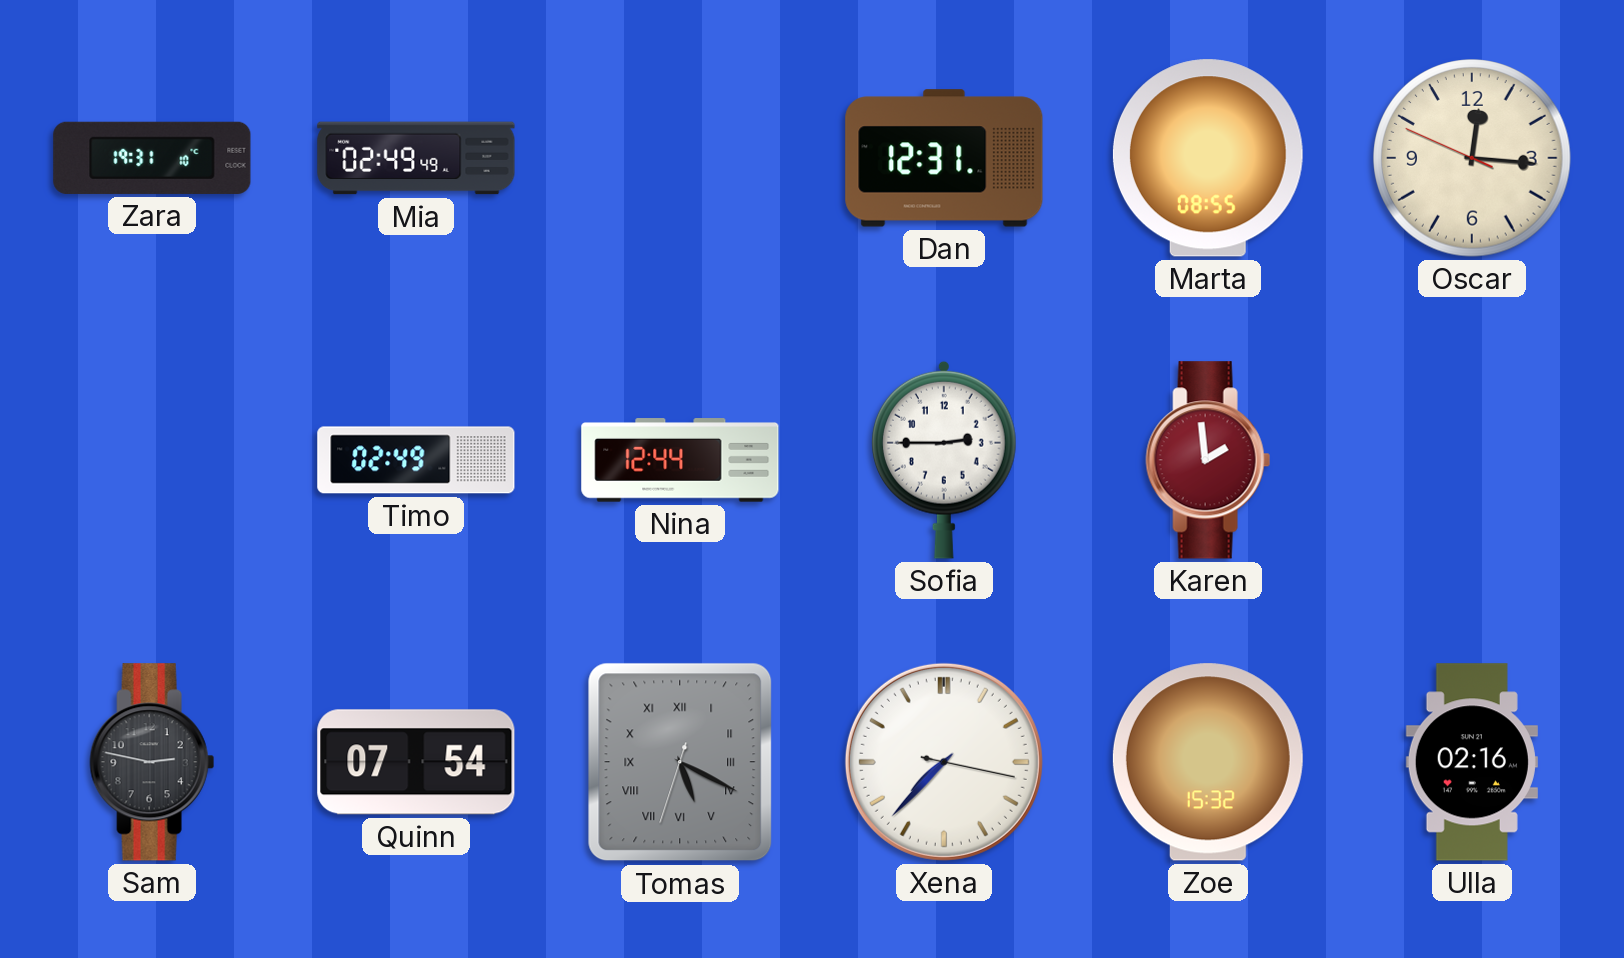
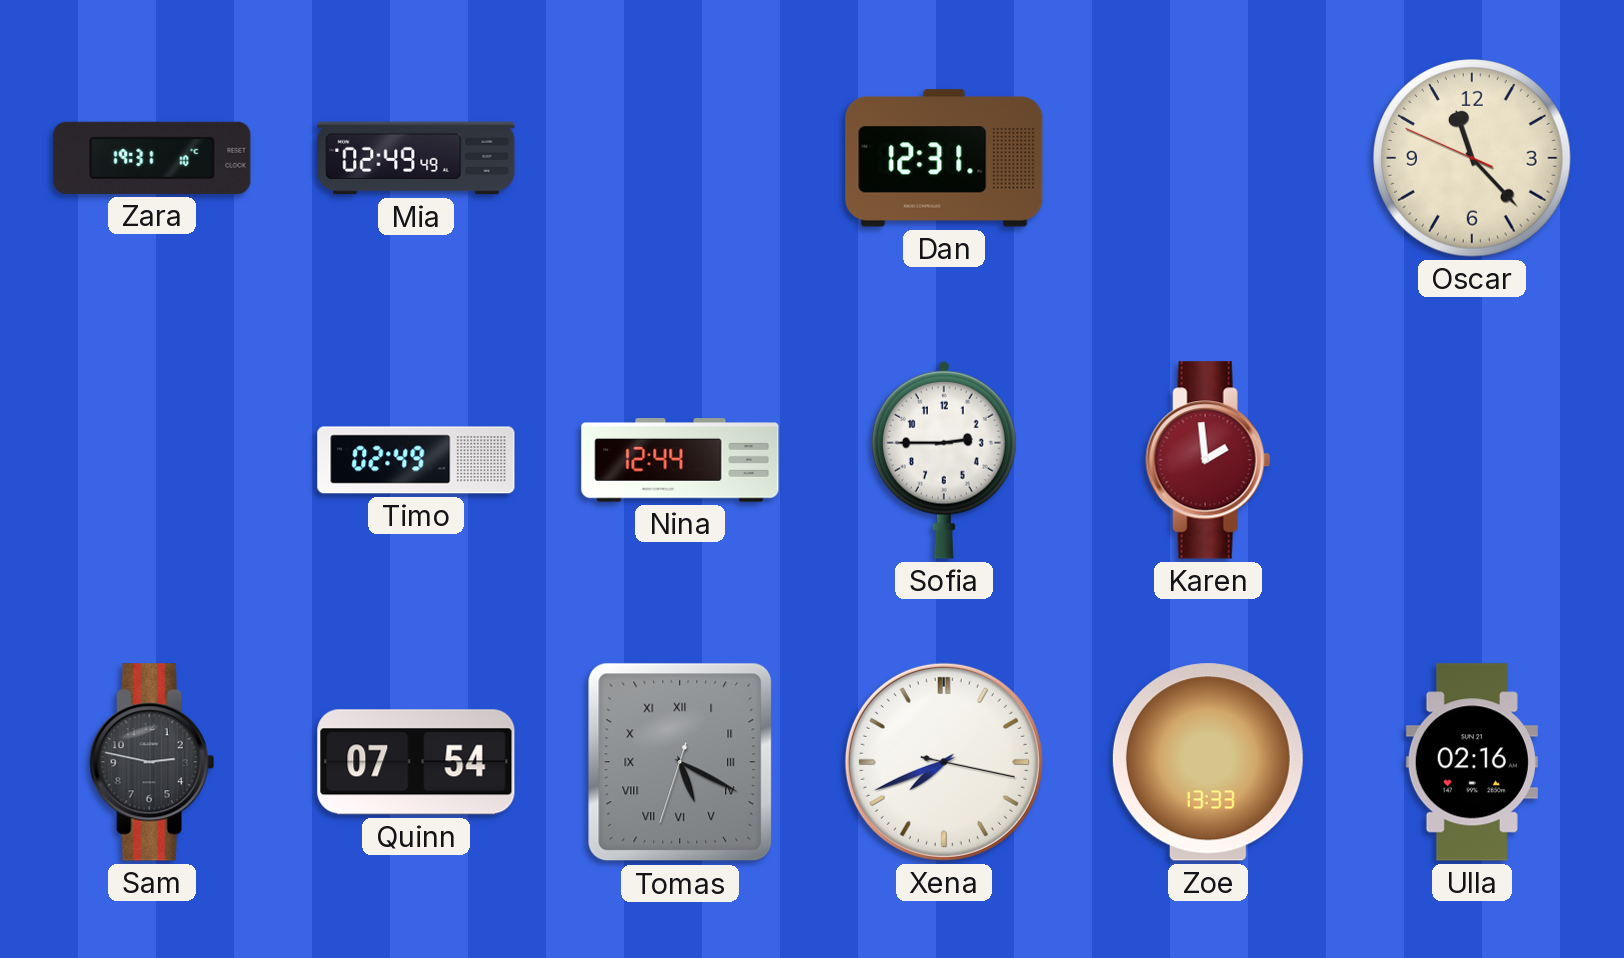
Marta: 08:55 -> none
Oscar: 12:15 -> 11:22
Xena: 7:37 -> 7:41
Zoe: 15:32 -> 13:33
